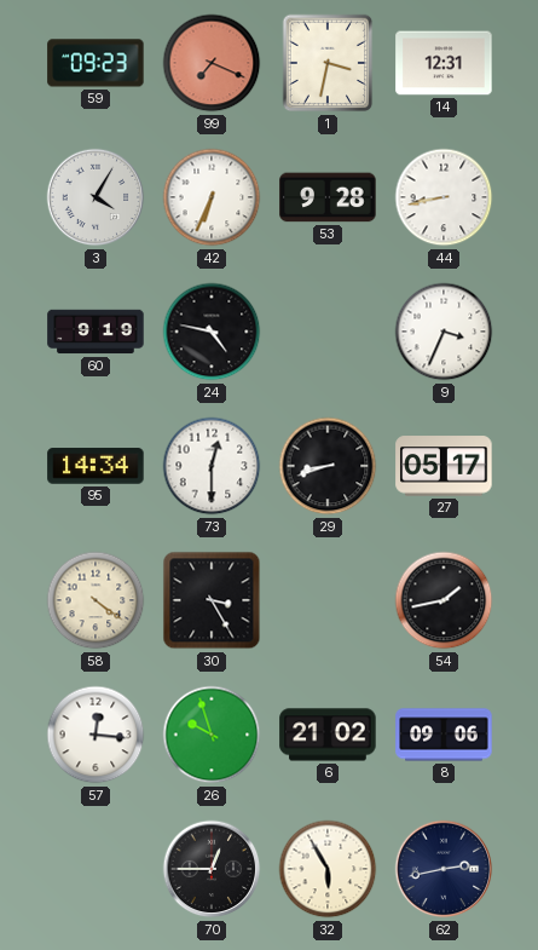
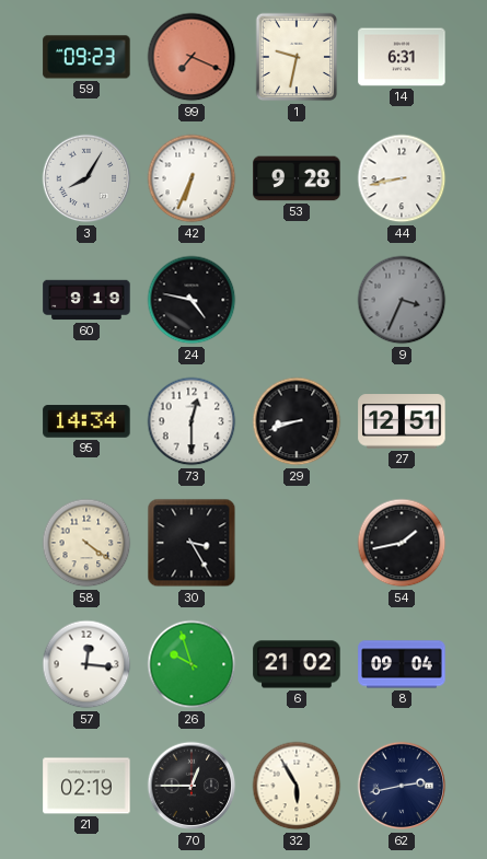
1: 3:32 -> 9:32
14: 12:31 -> 6:31
3: 4:05 -> 8:05
9 dial: white -> grey
27: 05:17 -> 12:51
8: 09:06 -> 09:04
21: none -> 02:19
